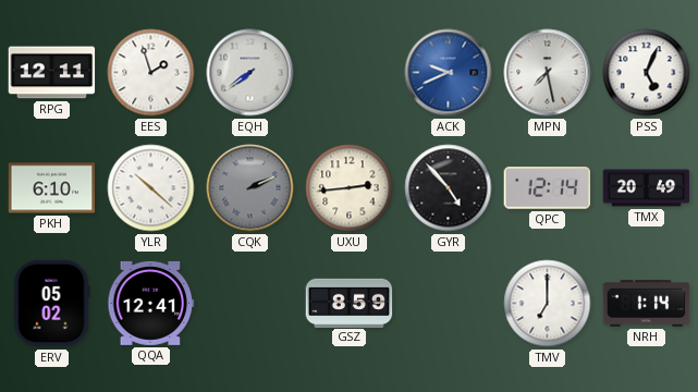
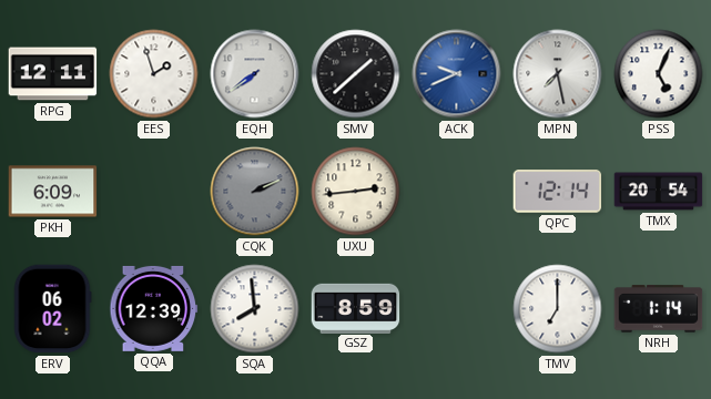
SMV: none -> 1:38
PKH: 6:10 -> 6:09
YLR: 10:22 -> none
GYR: 4:53 -> none
TMX: 20:49 -> 20:54
ERV: 05:02 -> 06:02
QQA: 12:41 -> 12:39
SQA: none -> 7:59
